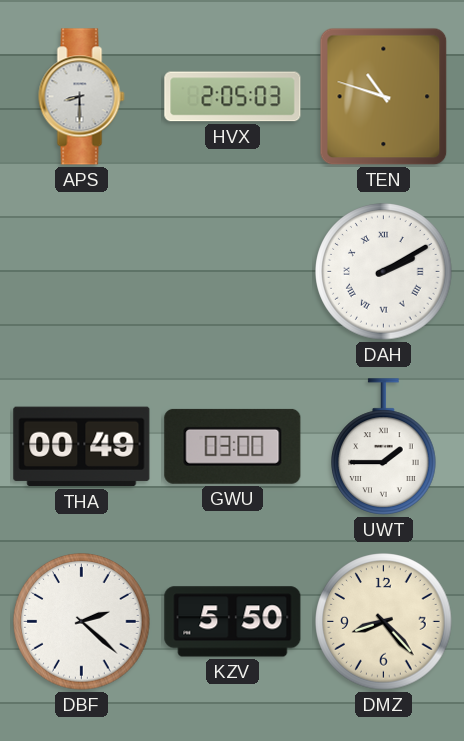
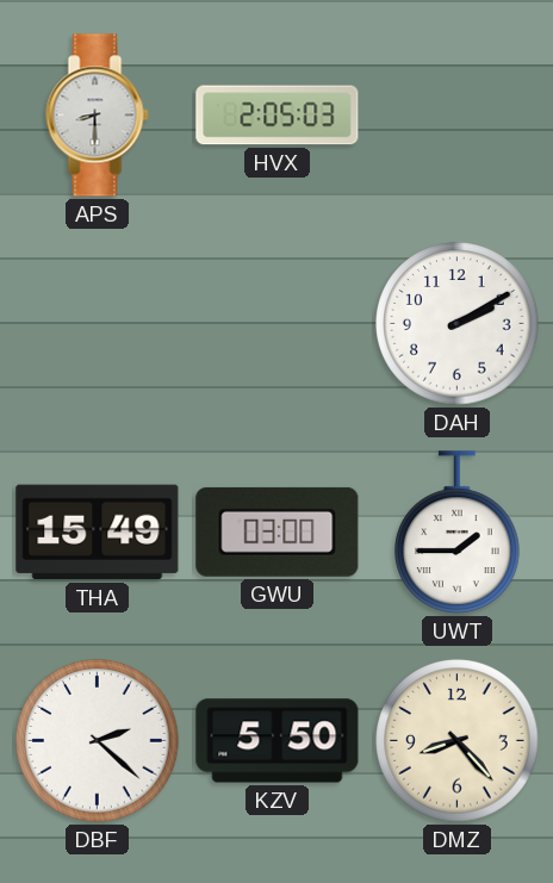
TEN: 10:48 -> none
DAH numerals: Roman -> Arabic
THA: 00:49 -> 15:49
